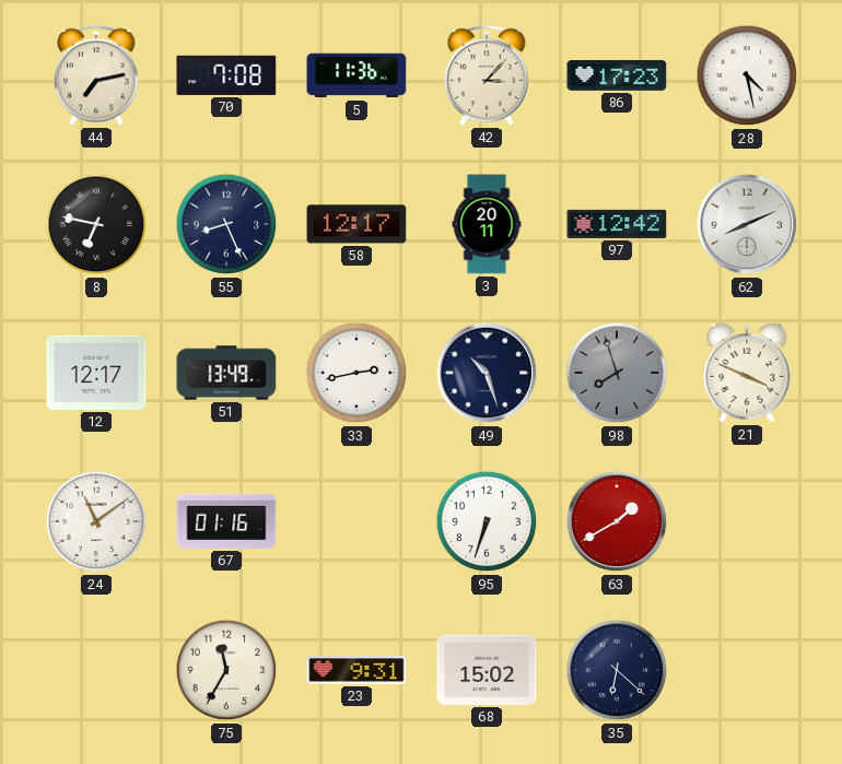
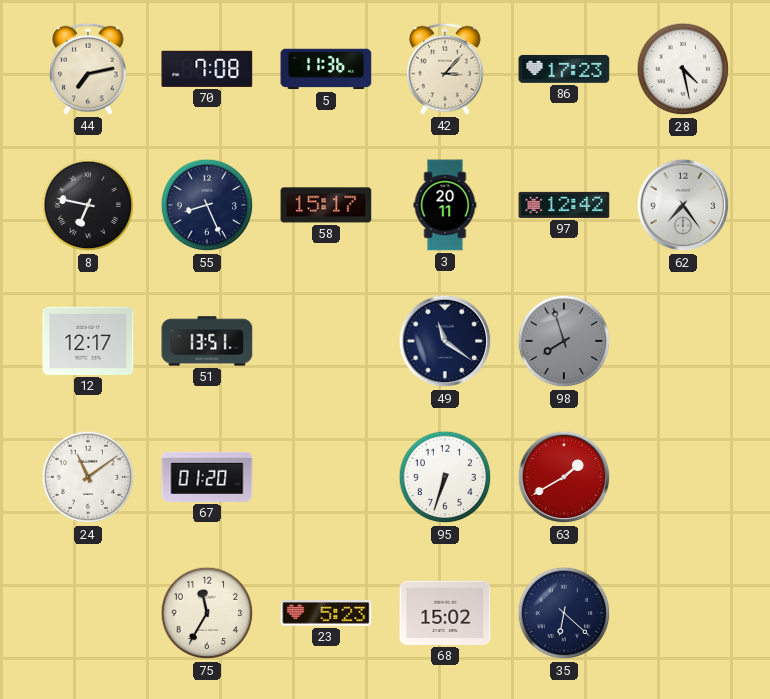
58: 12:17 -> 15:17
62: 8:11 -> 7:24
51: 13:49 -> 13:51
33: 2:43 -> none
49: 10:27 -> 11:21
21: 3:49 -> none
67: 01:16 -> 01:20
23: 9:31 -> 5:23
